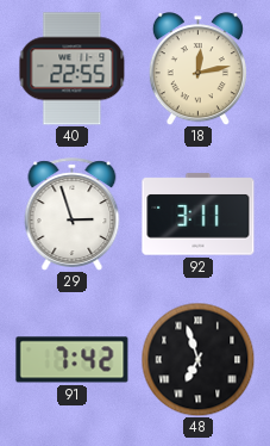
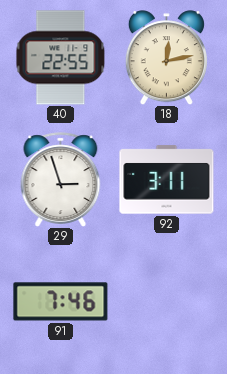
91: 7:42 -> 7:46
48: 6:57 -> none
